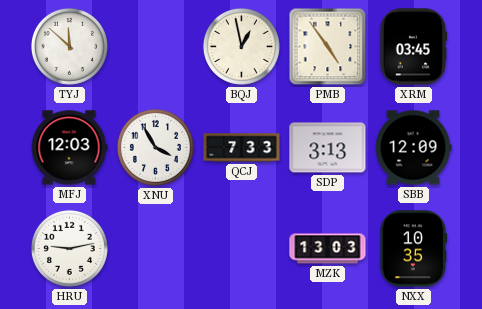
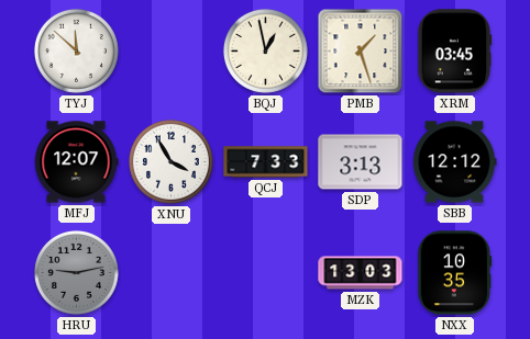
PMB: 4:54 -> 1:27
MFJ: 12:03 -> 12:07
SBB: 12:09 -> 12:12
HRU dial: white -> grey
